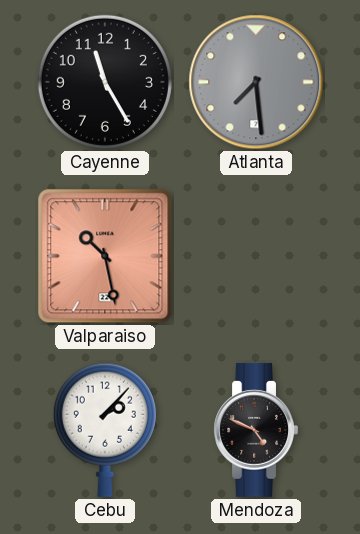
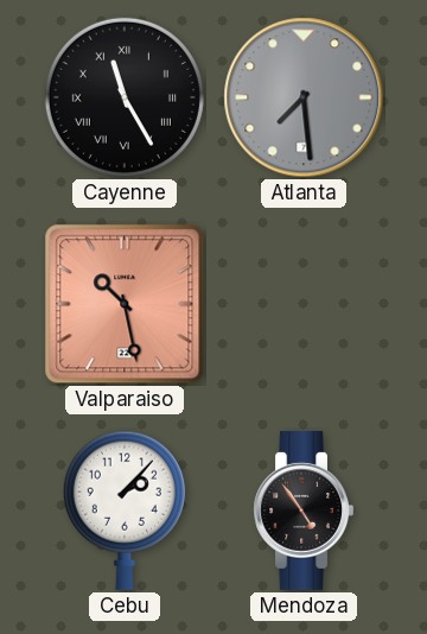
Cayenne numerals: Arabic -> Roman
Mendoza: 4:49 -> 4:54
